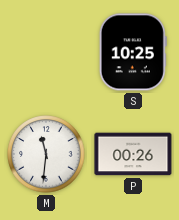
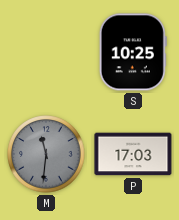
M dial: white -> grey
P: 00:26 -> 17:03
